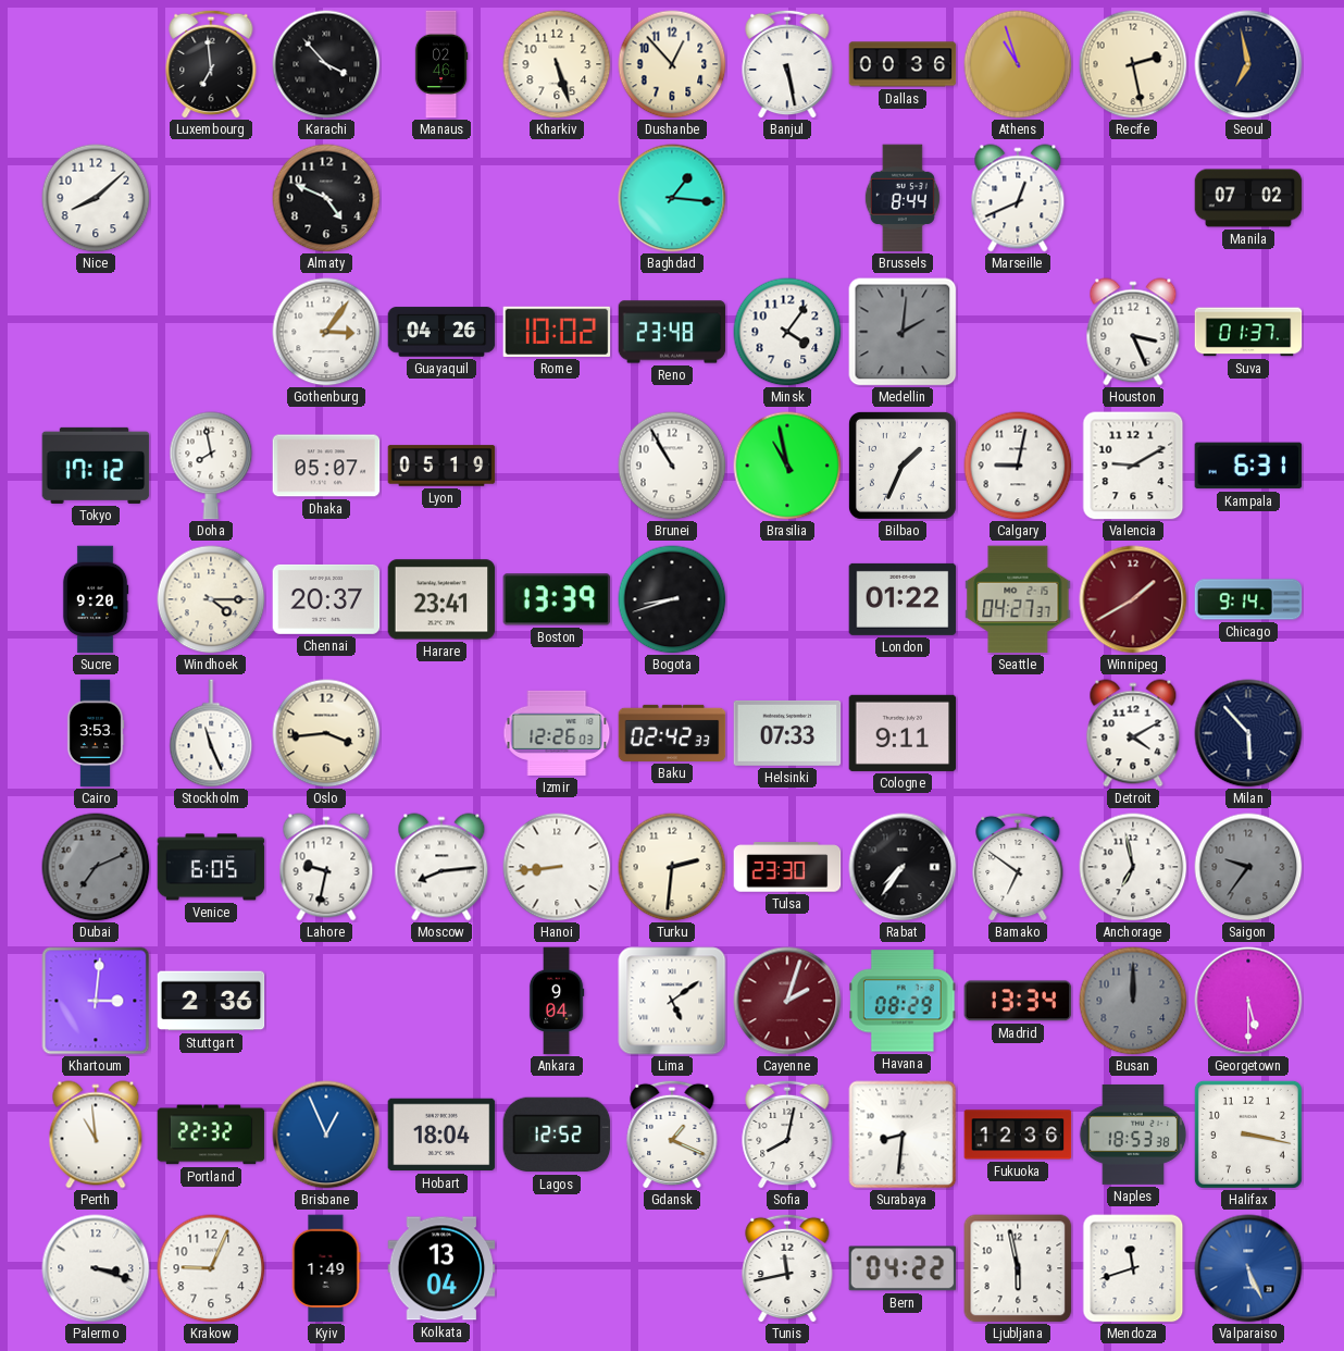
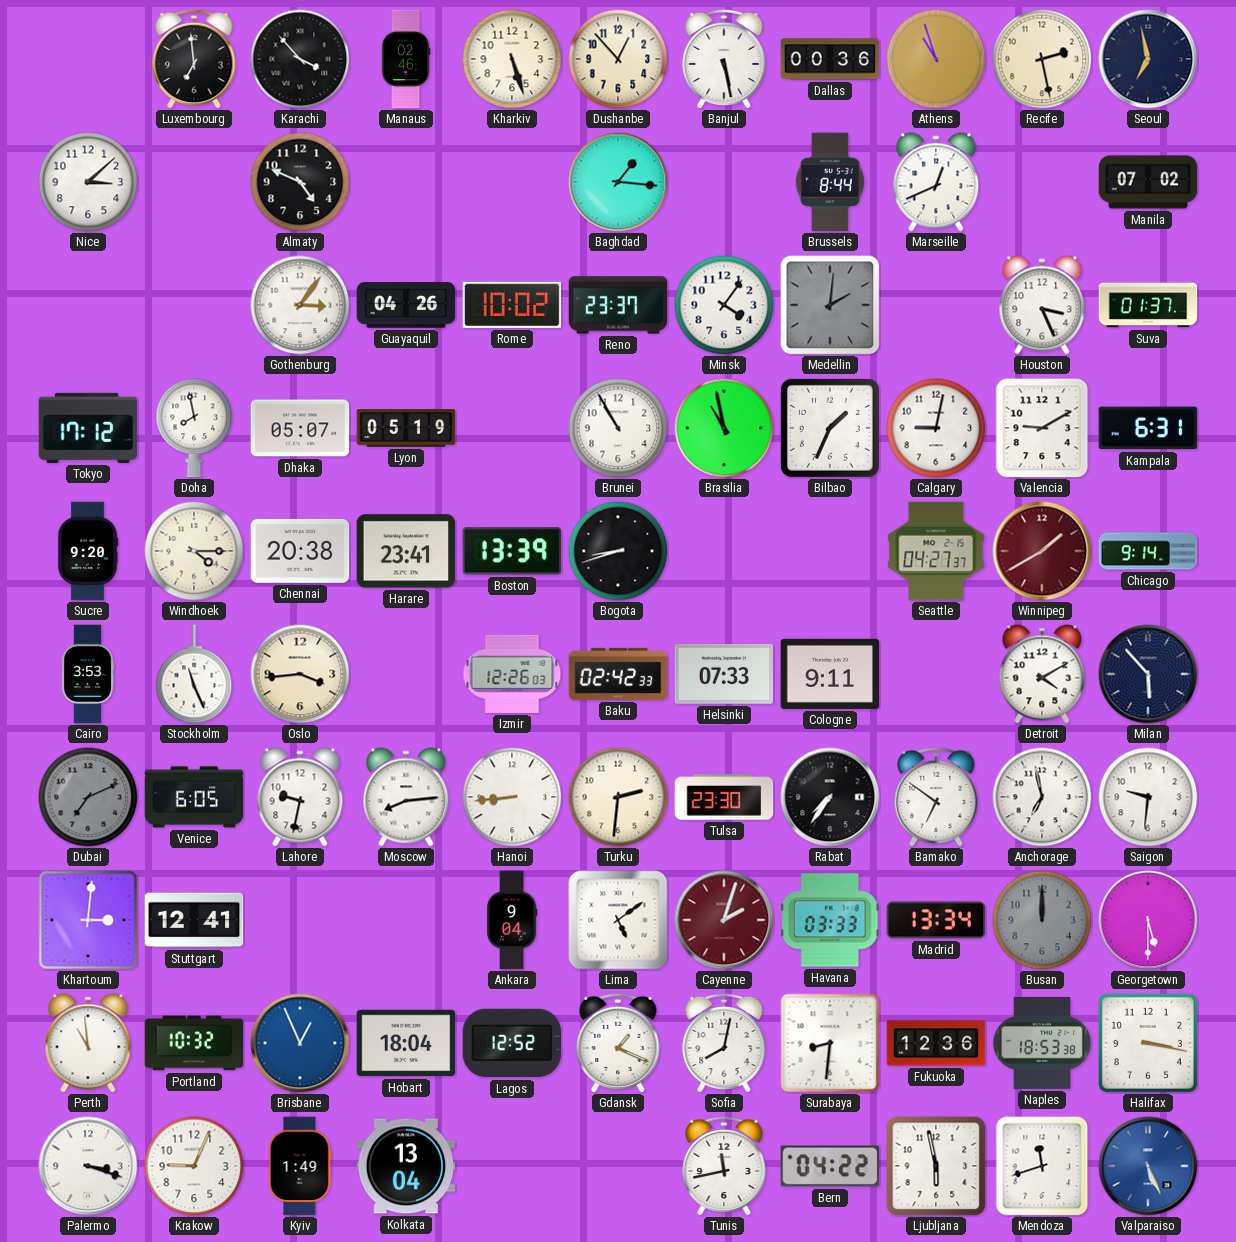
Nice: 8:08 -> 3:08
Reno: 23:48 -> 23:37
Chennai: 20:37 -> 20:38
London: 01:22 -> none
Saigon: 9:36 -> 9:31
Saigon dial: grey -> white
Stuttgart: 2:36 -> 12:41
Havana: 08:29 -> 03:33
Portland: 22:32 -> 10:32
